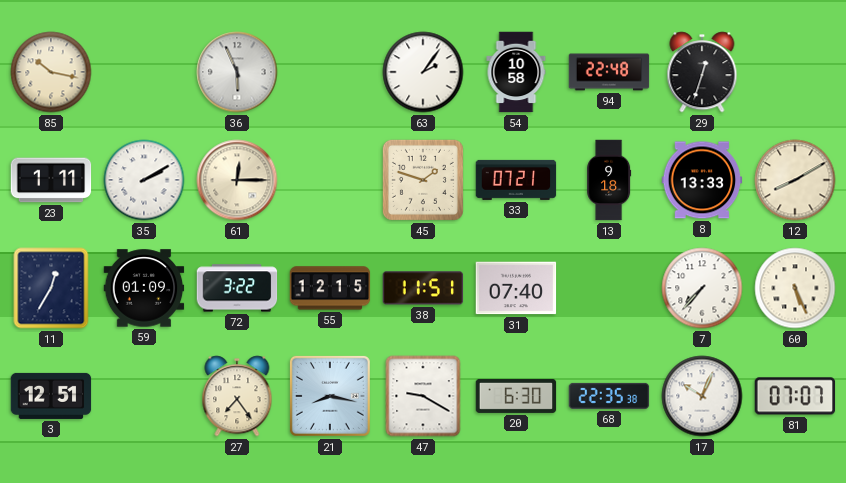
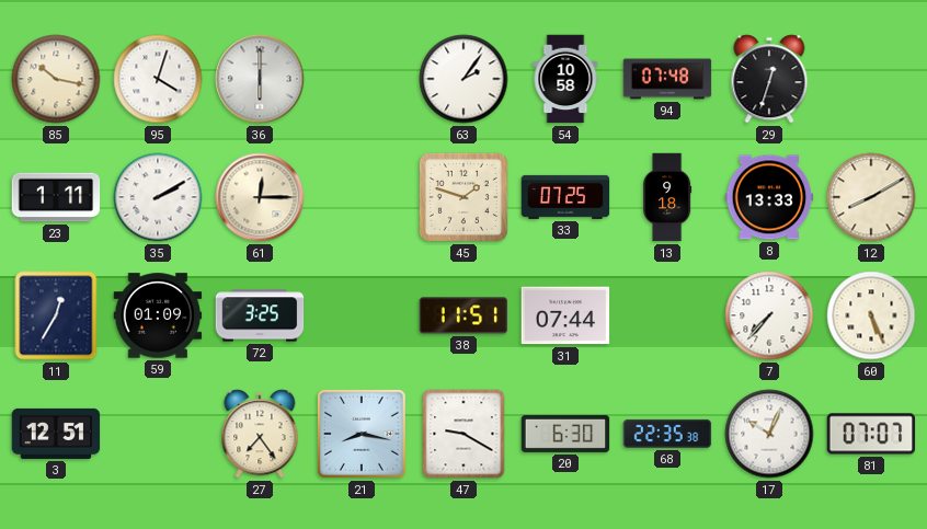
95: none -> 4:03
36: 5:56 -> 6:00
94: 22:48 -> 07:48
33: 07:21 -> 07:25
72: 3:22 -> 3:25
55: 12:15 -> none
31: 07:40 -> 07:44
